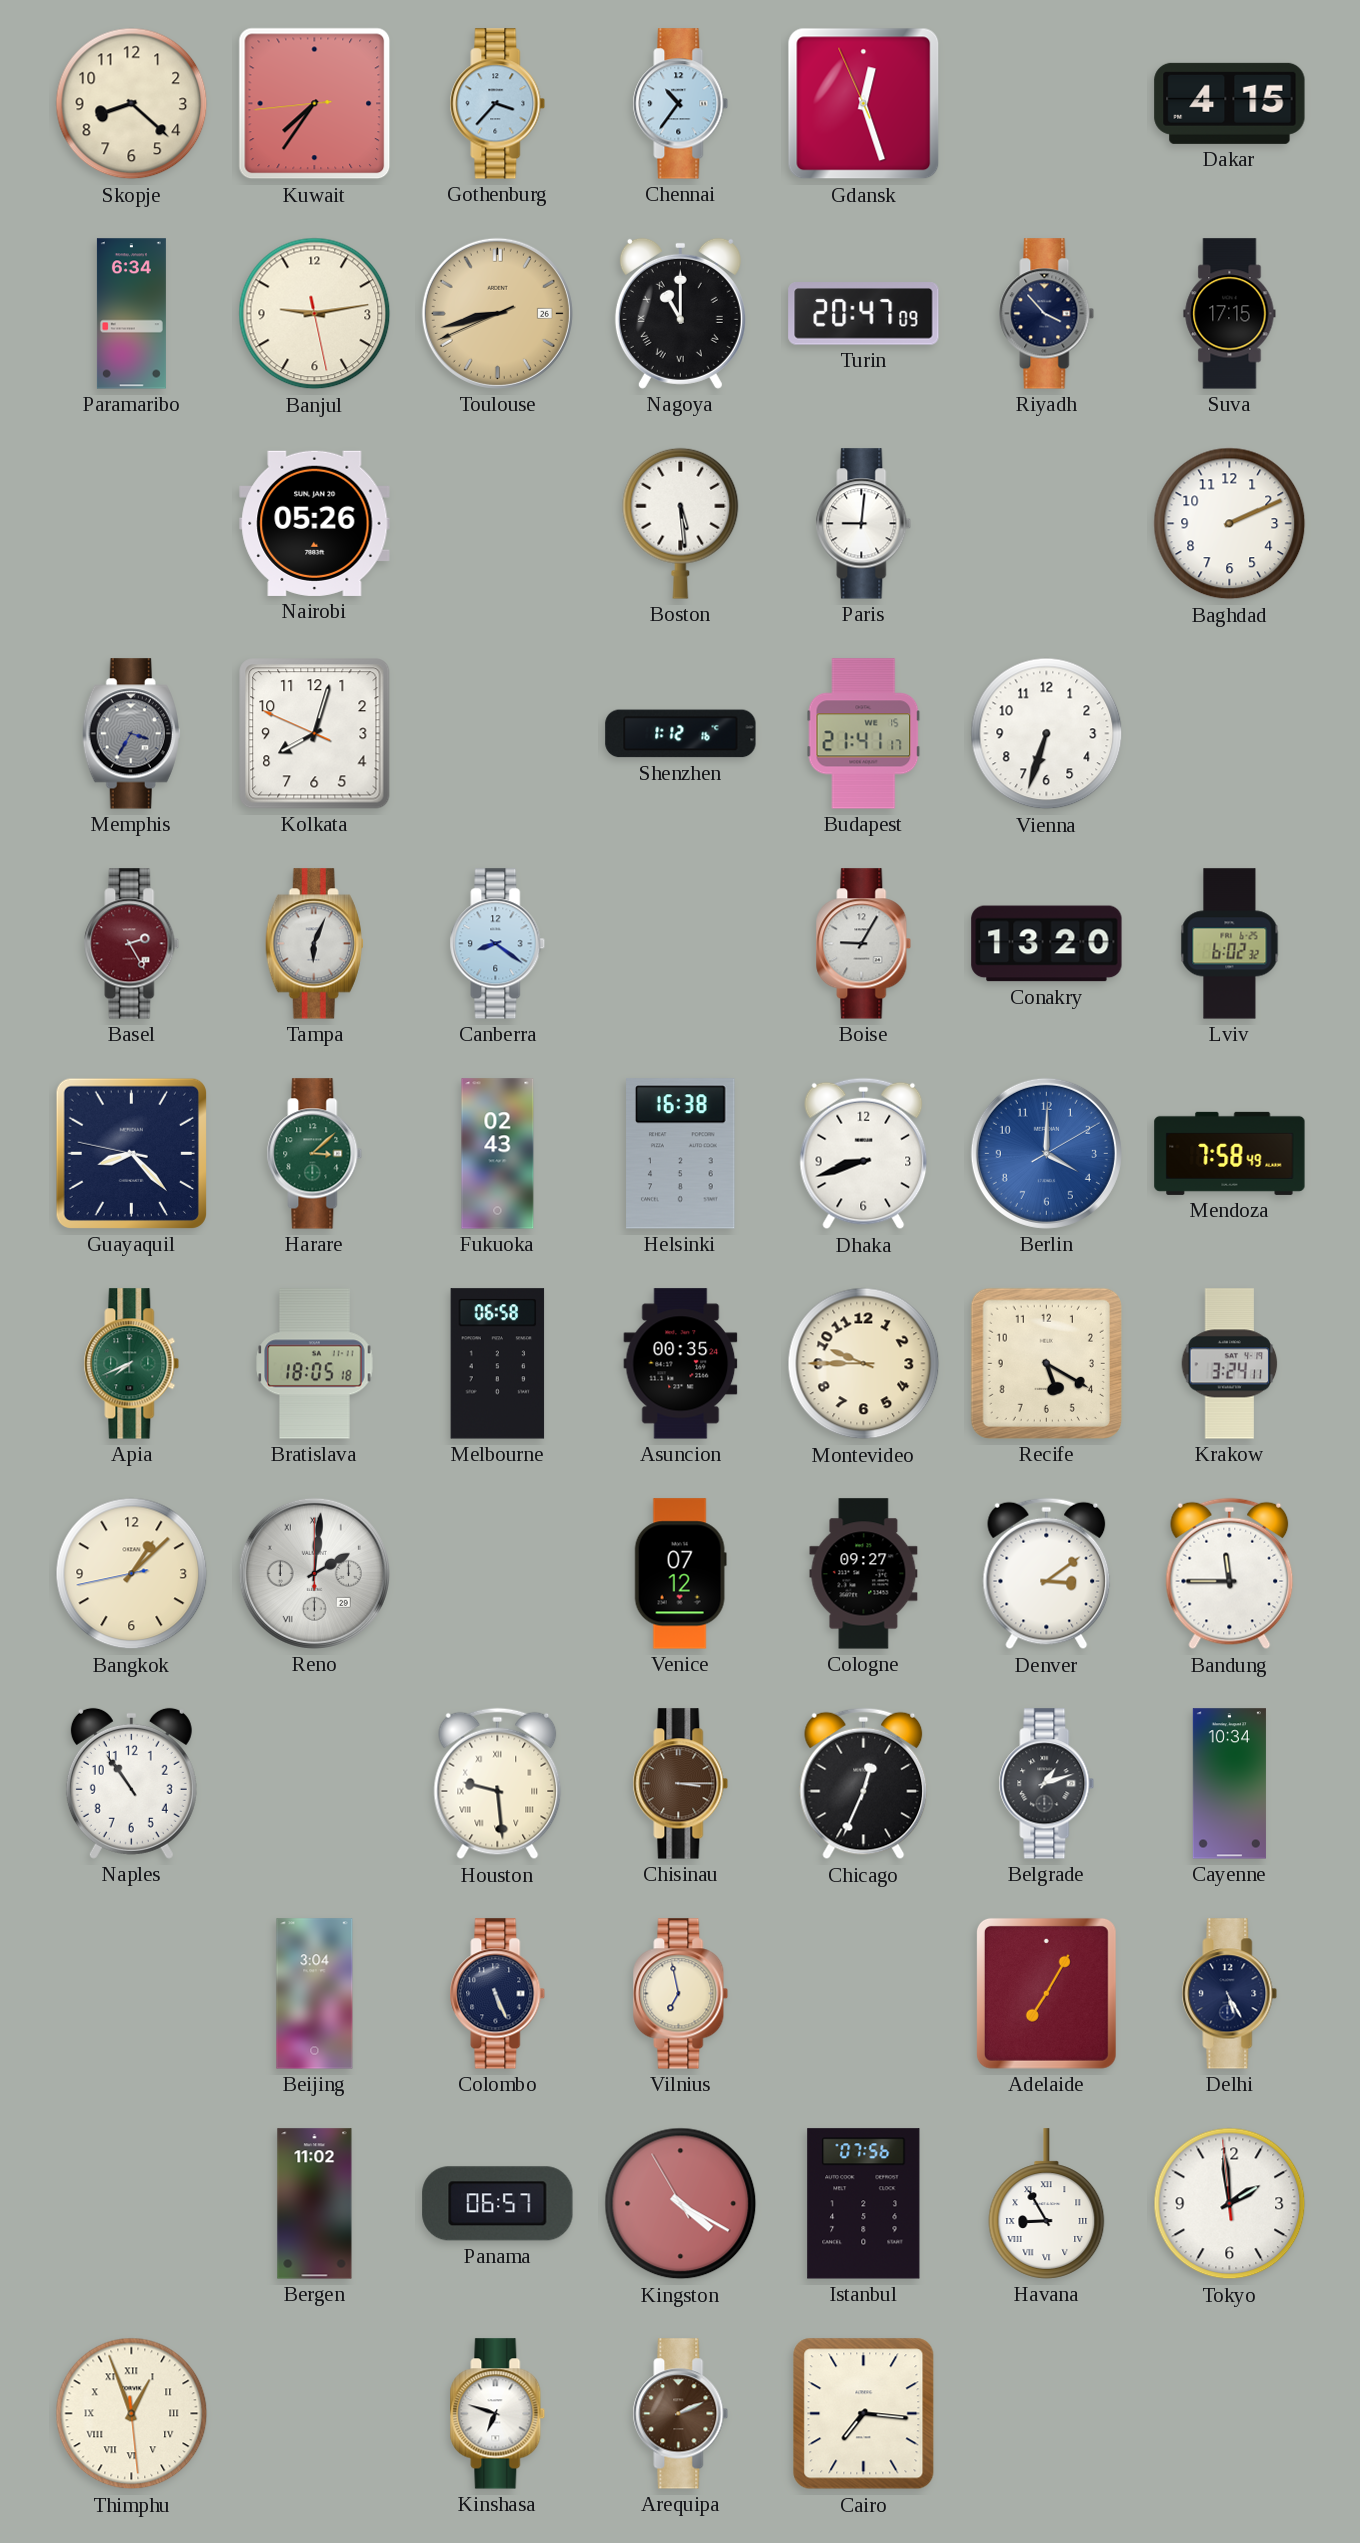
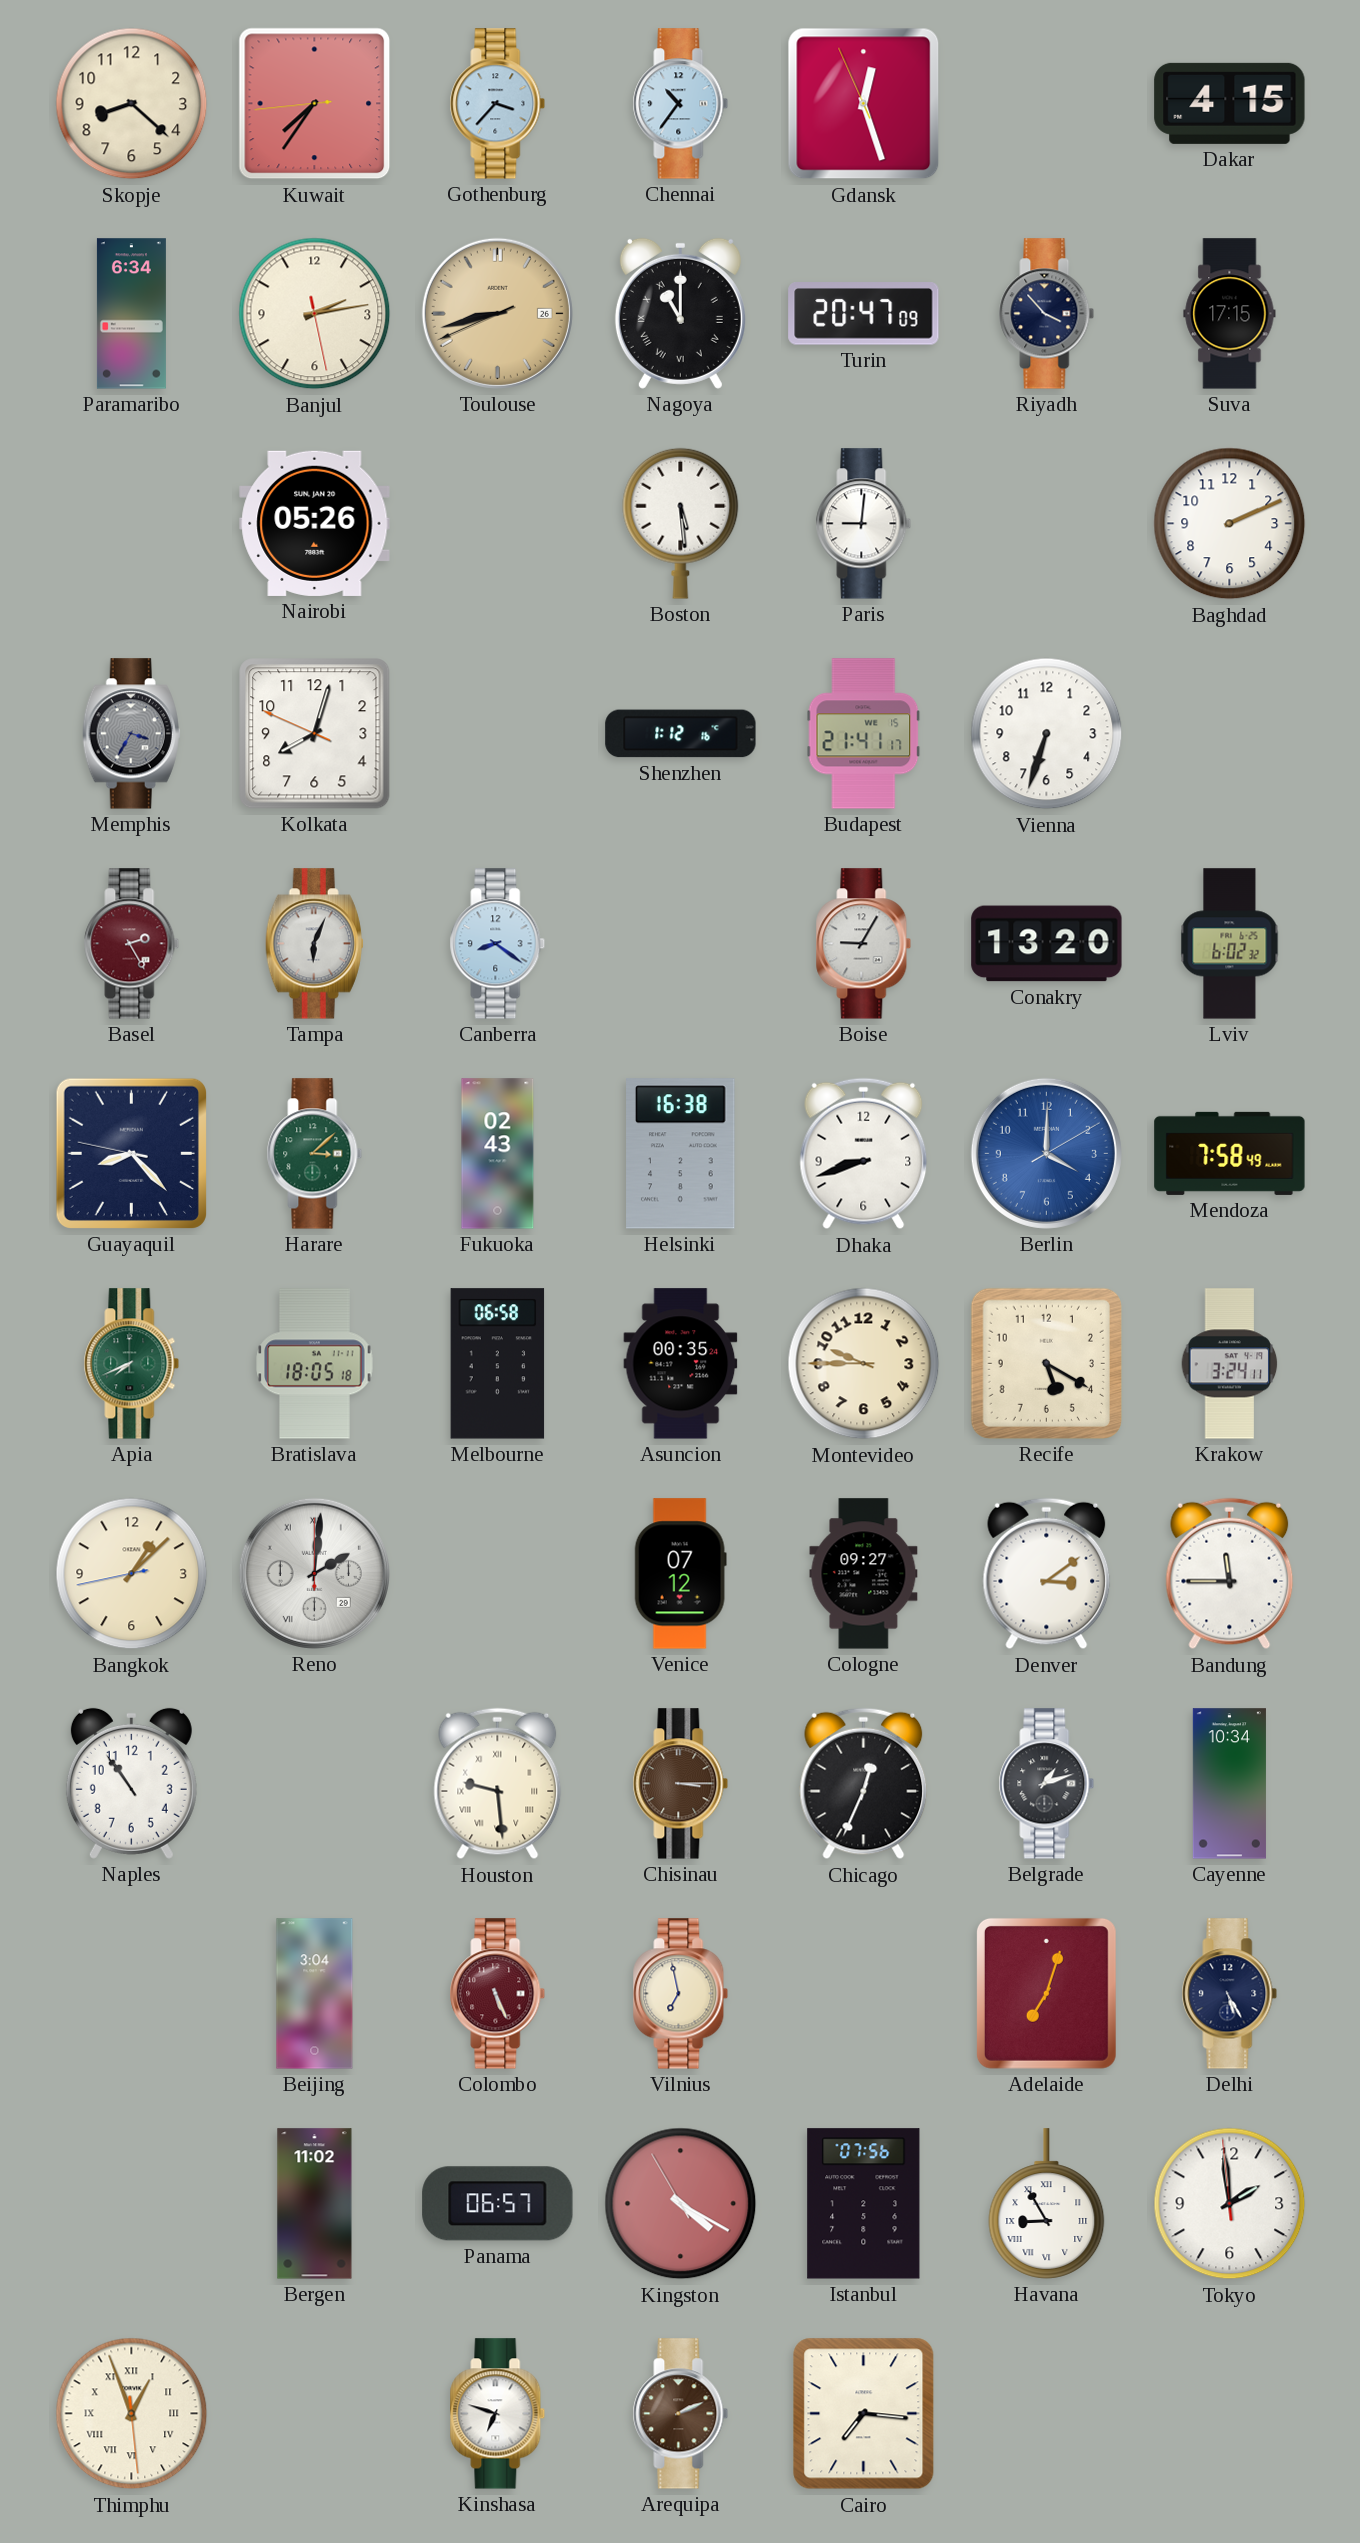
Banjul: 9:13 -> 2:13
Colombo dial: navy -> burgundy
Adelaide: 7:05 -> 7:03
